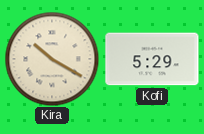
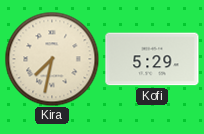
Kira: 10:20 -> 7:32
